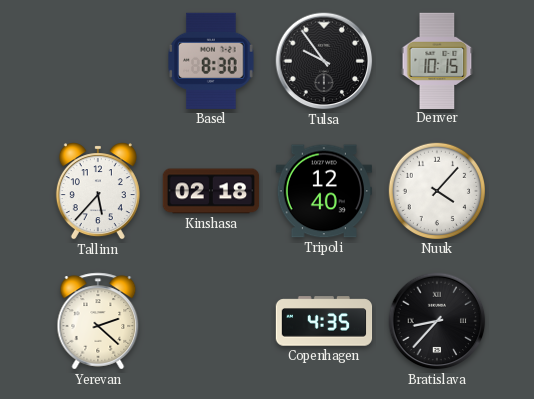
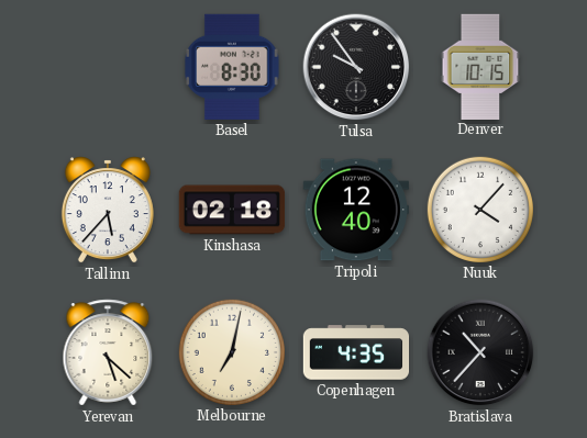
Yerevan: 2:22 -> 5:22
Melbourne: none -> 7:02
Bratislava: 8:37 -> 10:37
